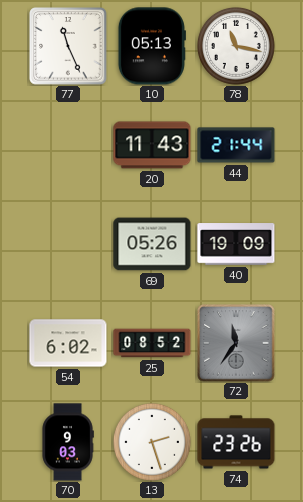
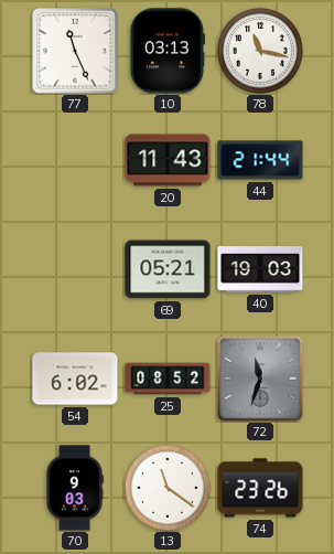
10: 05:13 -> 03:13
69: 05:26 -> 05:21
40: 19:09 -> 19:03
72: 11:36 -> 11:33
13: 2:27 -> 11:21
